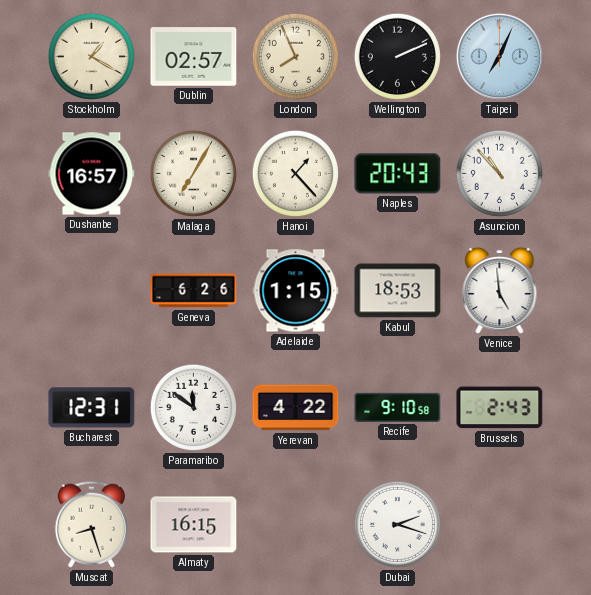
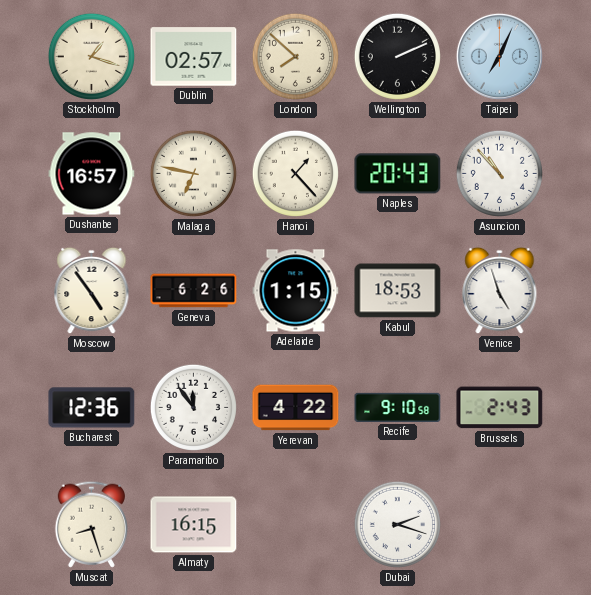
Stockholm: 1:20 -> 1:18
London: 7:56 -> 7:52
Malaga: 7:05 -> 6:47
Moscow: none -> 4:54
Venice: 4:59 -> 4:57
Bucharest: 12:31 -> 12:36
Paramaribo: 11:51 -> 11:54
